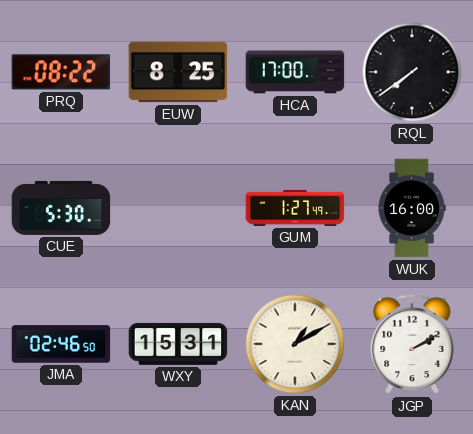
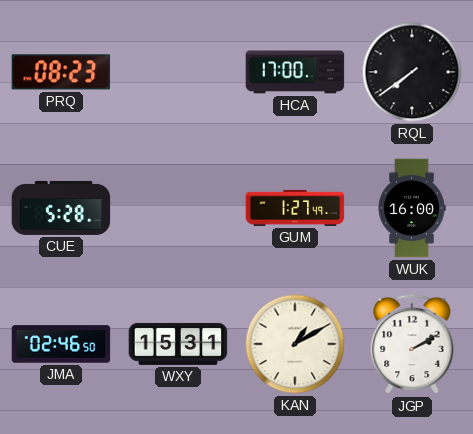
PRQ: 08:22 -> 08:23
EUW: 8:25 -> none
CUE: 5:30 -> 5:28
